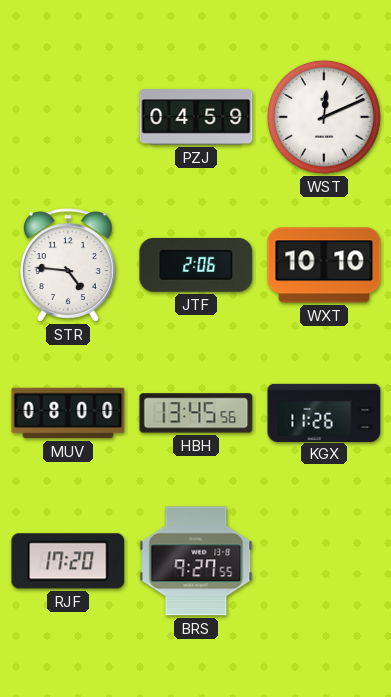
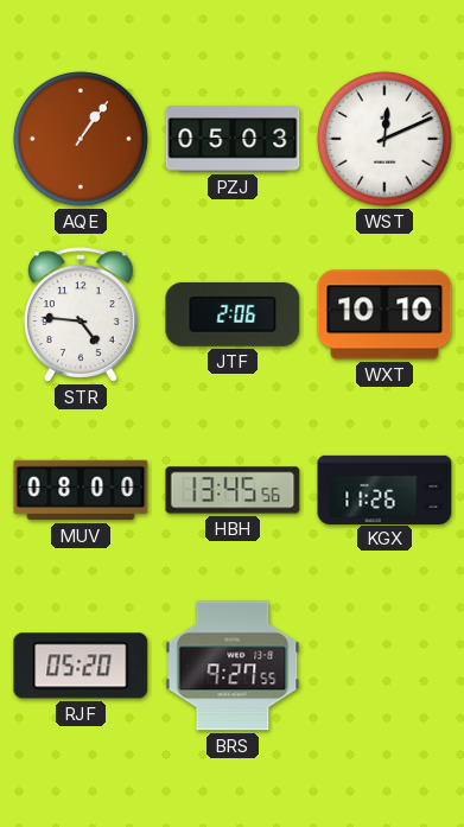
AQE: none -> 1:06
PZJ: 04:59 -> 05:03
RJF: 17:20 -> 05:20
